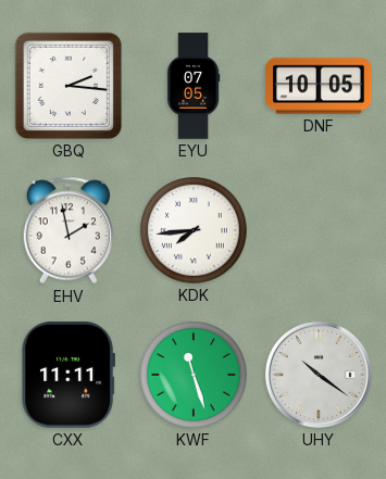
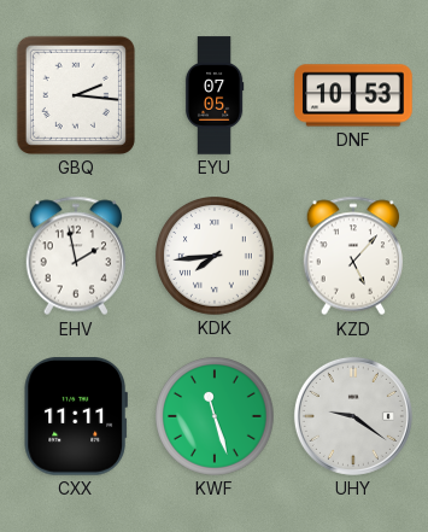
DNF: 10:05 -> 10:53
KZD: none -> 5:07
UHY: 10:21 -> 9:21
